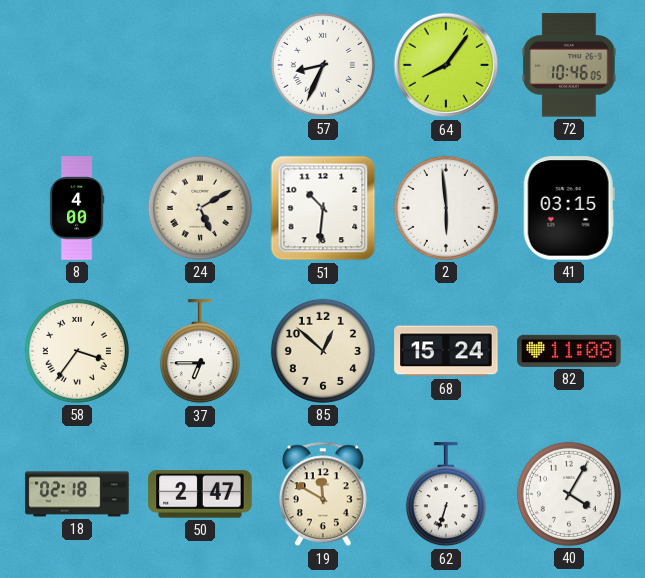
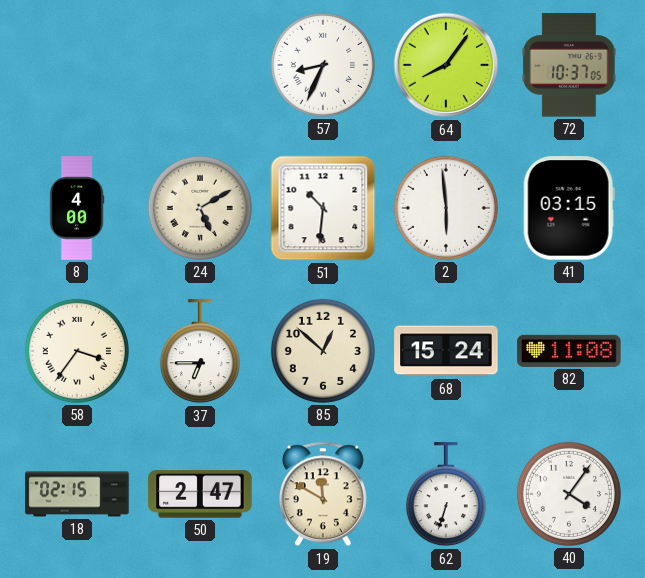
72: 10:46 -> 10:37
18: 02:18 -> 02:15
40: 4:05 -> 4:06
